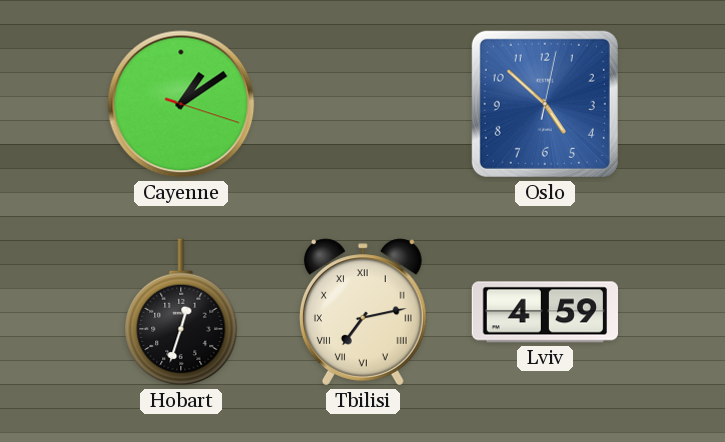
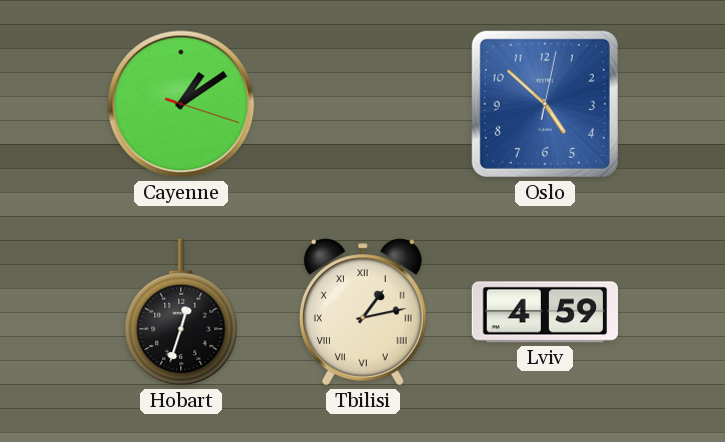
Tbilisi: 7:13 -> 1:13
